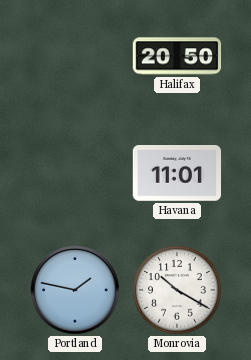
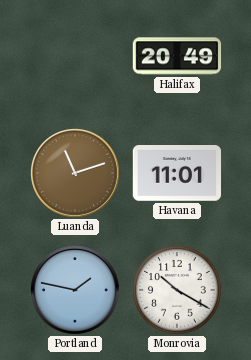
Halifax: 20:50 -> 20:49
Luanda: none -> 11:12
